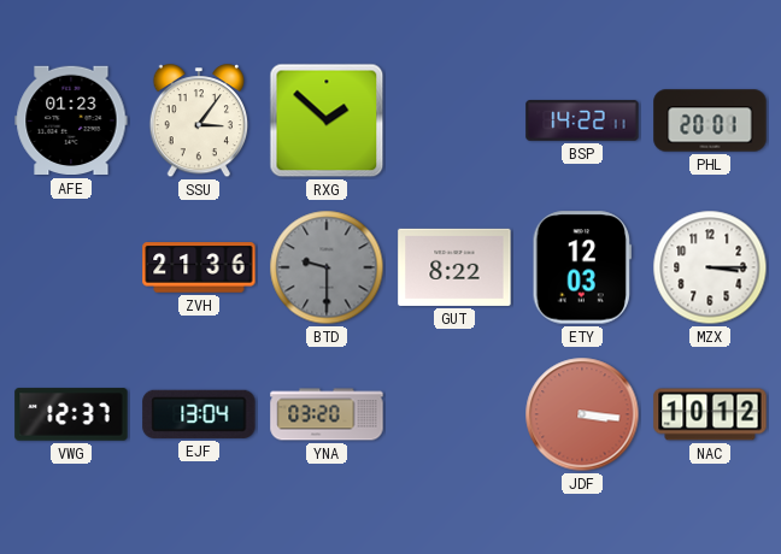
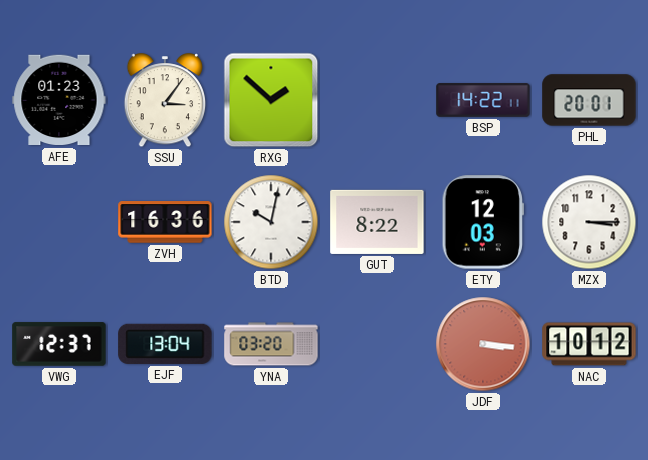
ZVH: 21:36 -> 16:36
BTD: 9:30 -> 10:02
BTD dial: grey -> white
